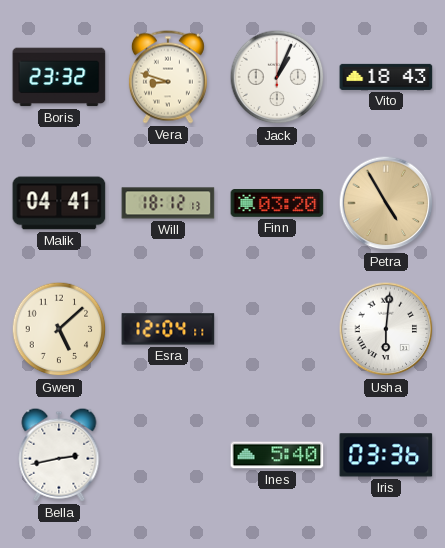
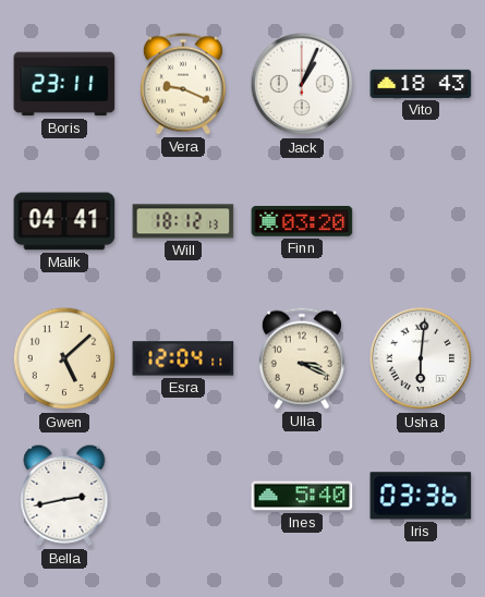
Boris: 23:32 -> 23:11
Vera: 8:48 -> 9:19
Petra: 4:55 -> none
Ulla: none -> 3:19
